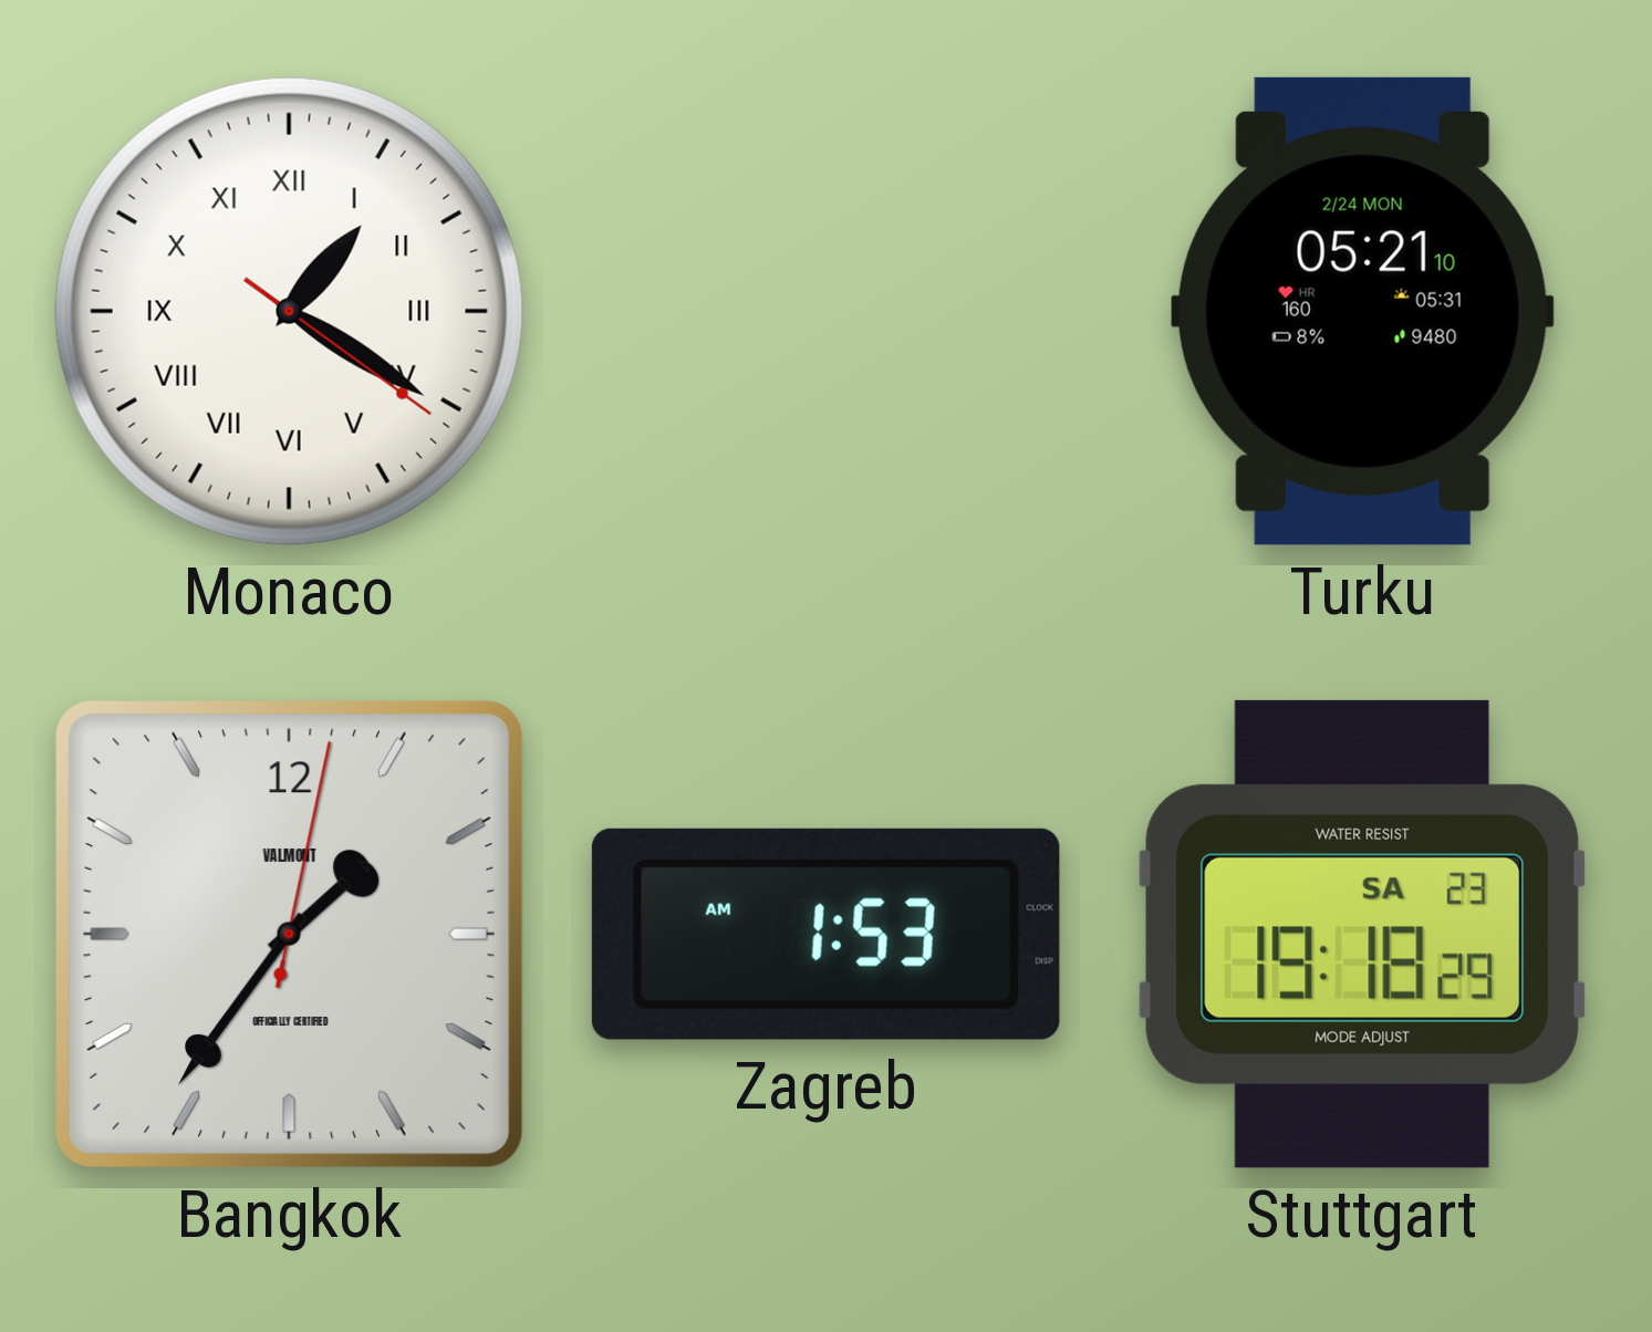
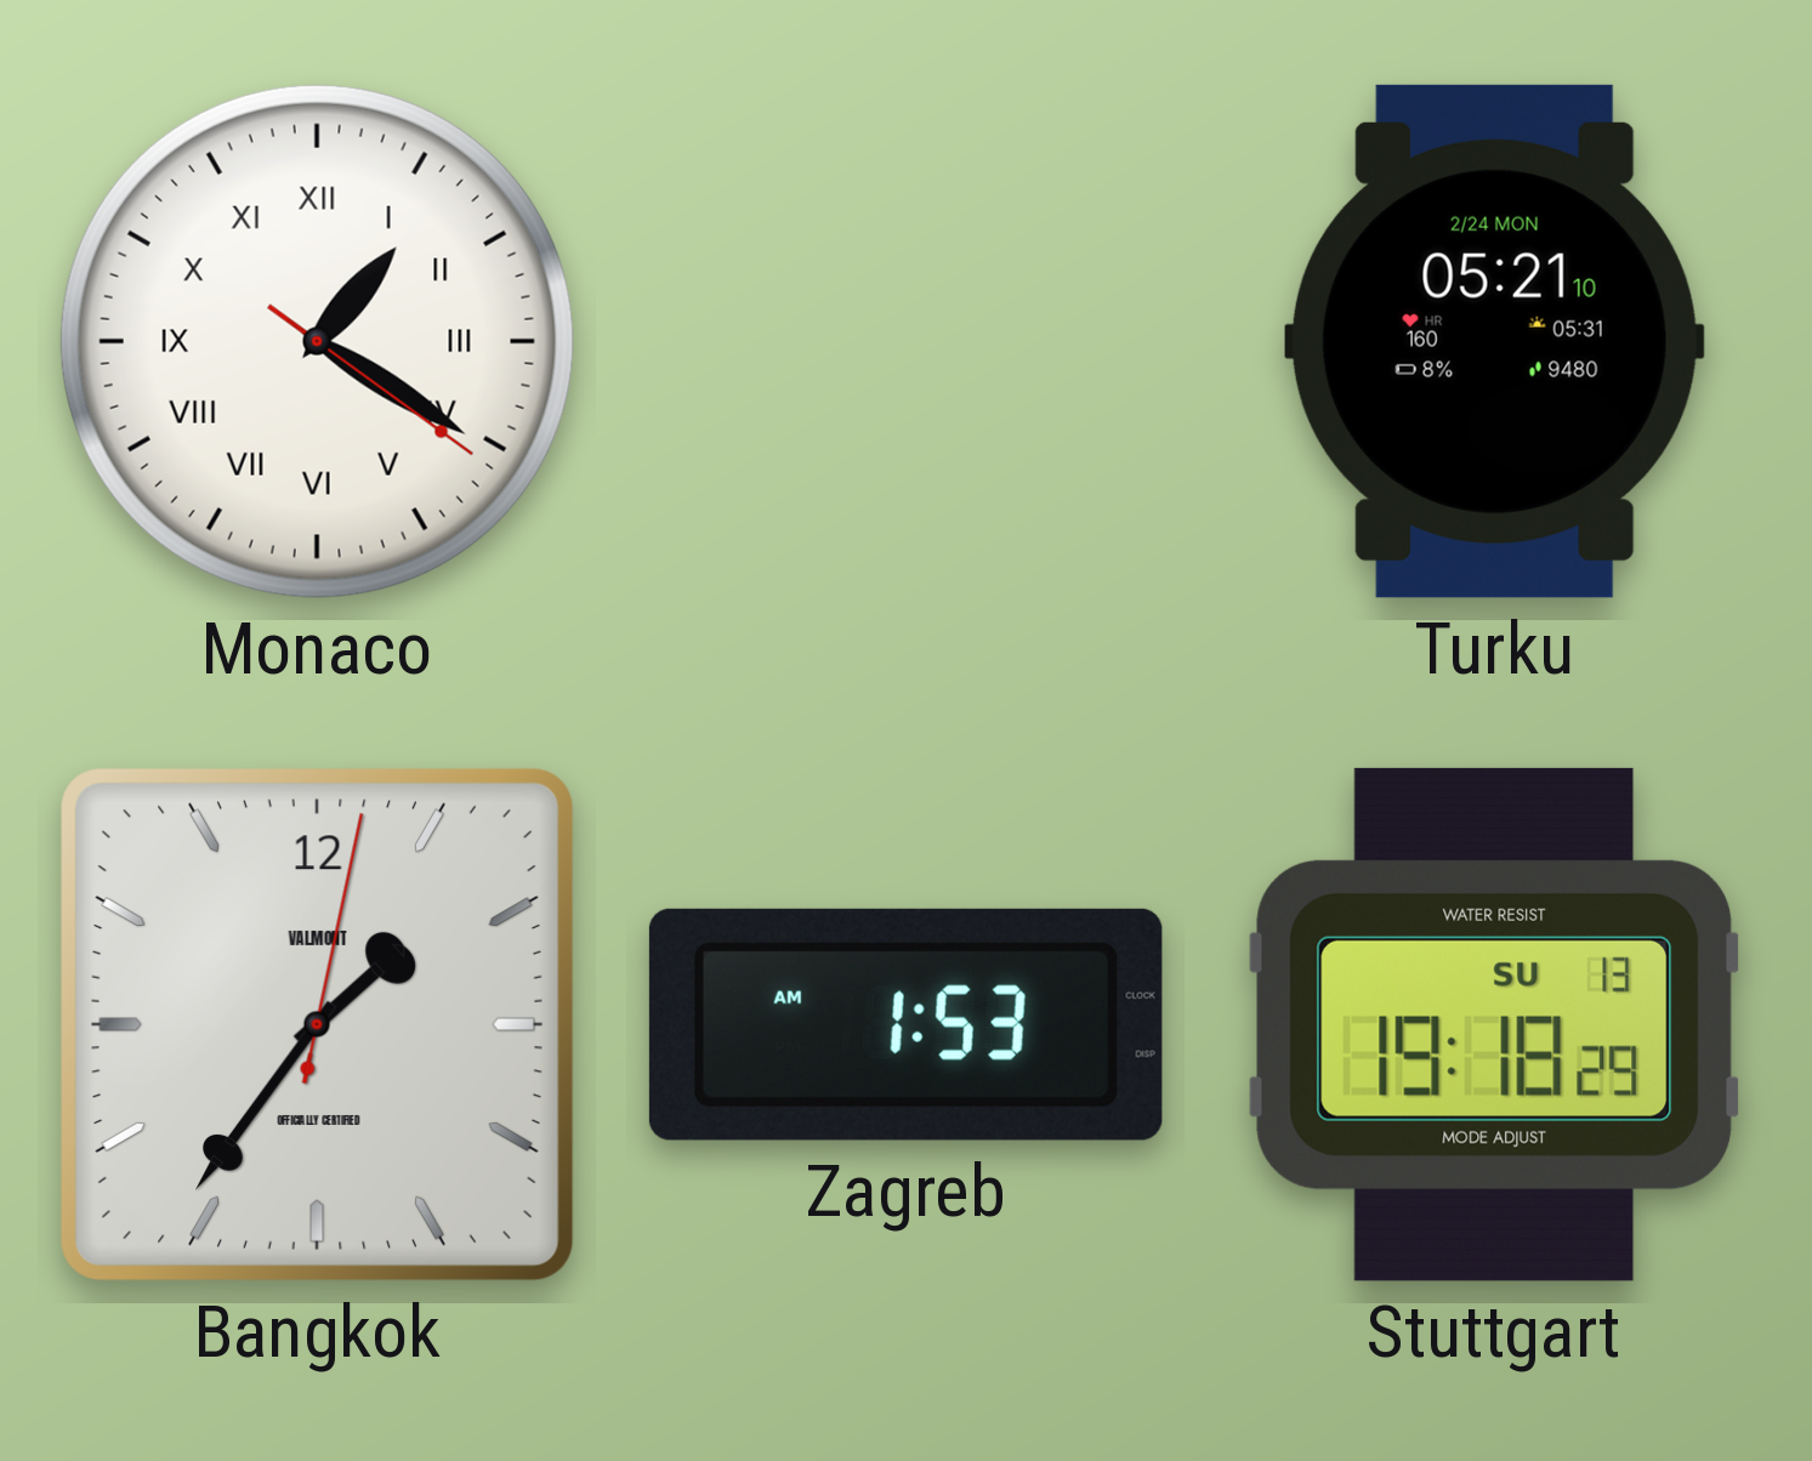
Stuttgart date: SA 23 -> SU 13
